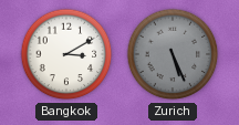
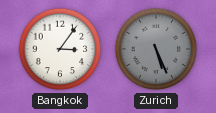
Bangkok: 3:10 -> 3:06
